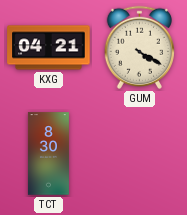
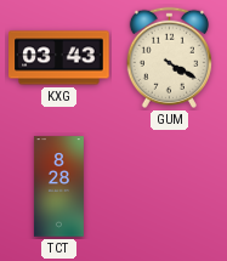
KXG: 04:21 -> 03:43
TCT: 8:30 -> 8:28
